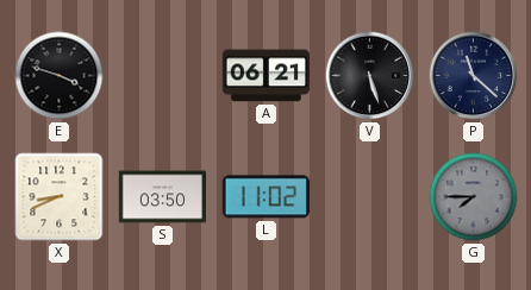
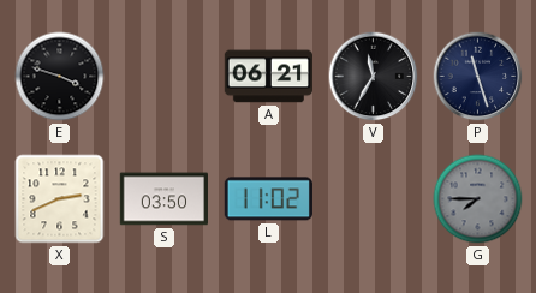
V: 5:27 -> 11:35
P: 11:22 -> 11:27
X: 8:41 -> 2:41
